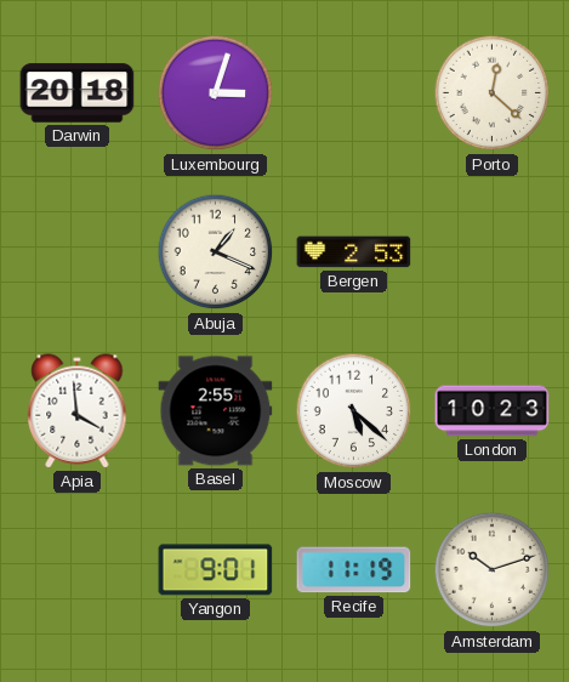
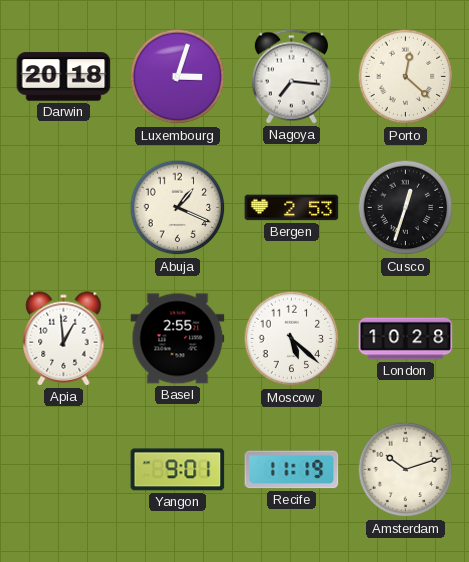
Nagoya: none -> 7:16
Cusco: none -> 12:33
Apia: 3:59 -> 12:59
London: 10:23 -> 10:28
